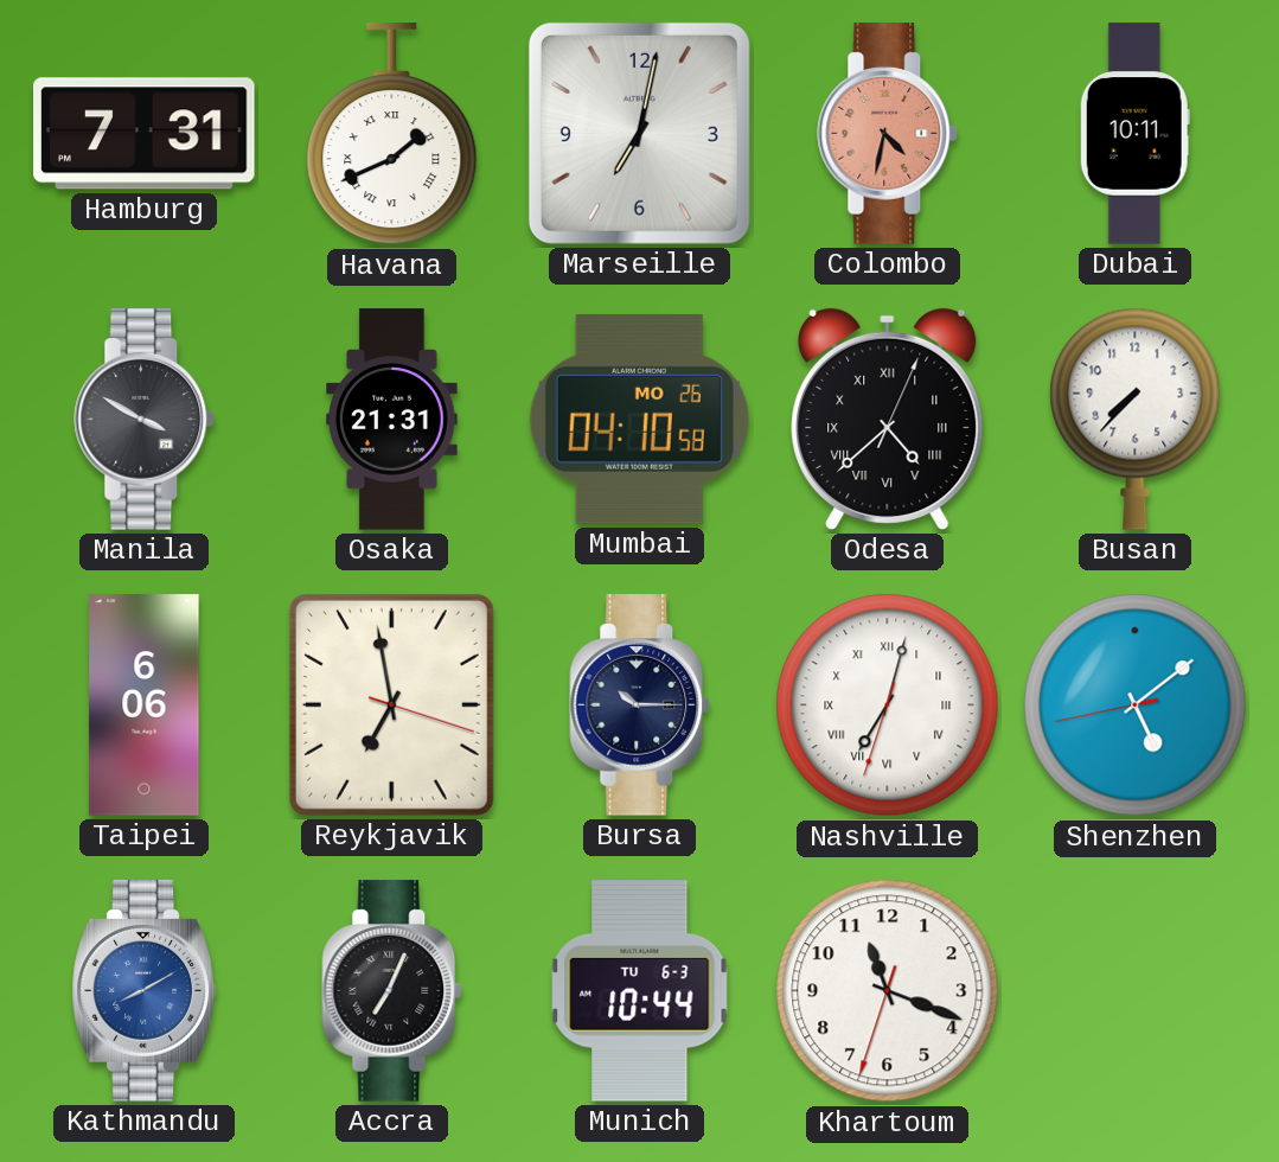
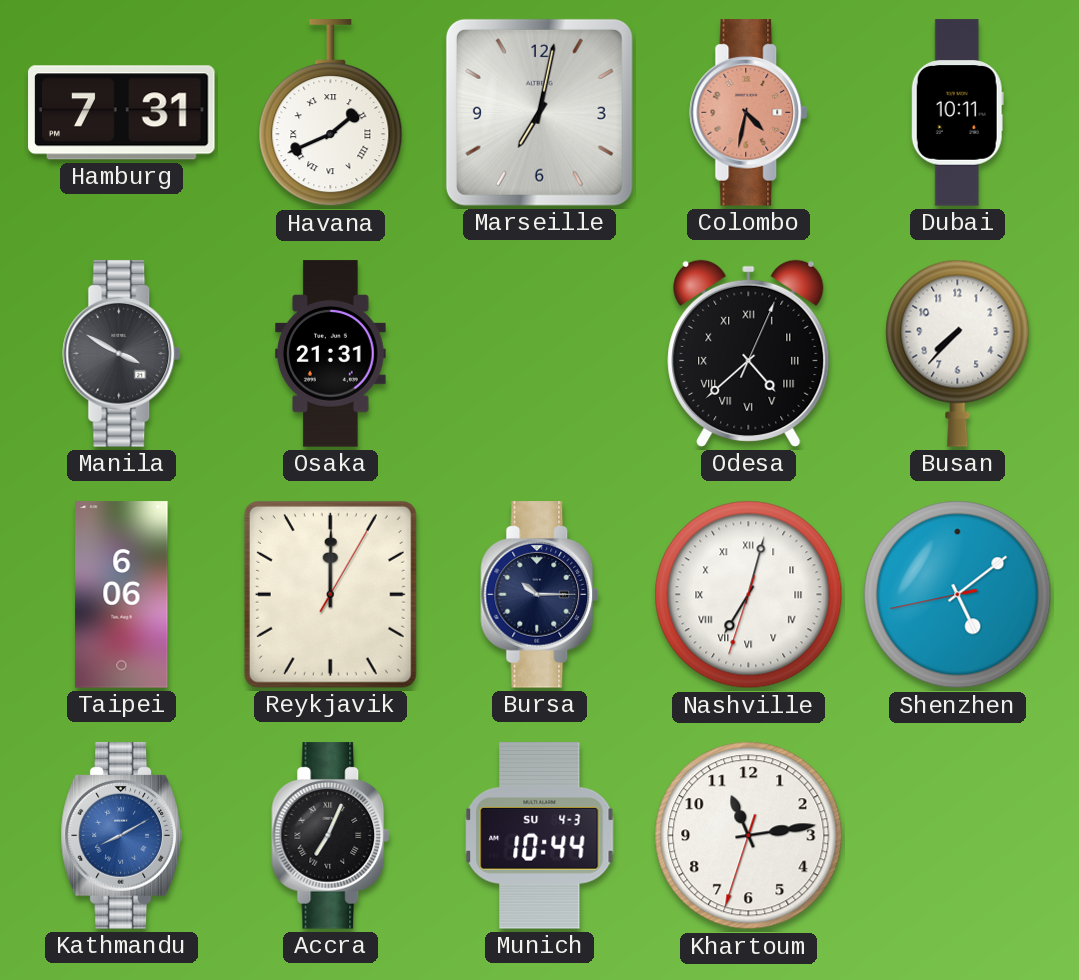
Mumbai: 04:10 -> none
Reykjavik: 6:58 -> 12:00
Munich date: TU 6-3 -> SU 4-3
Khartoum: 11:18 -> 11:13
